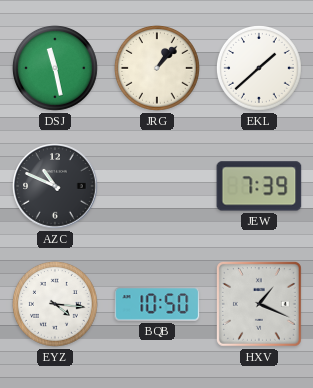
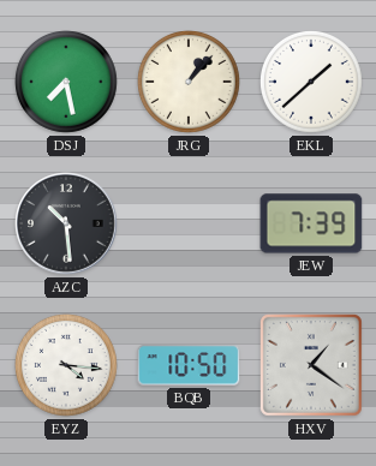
DSJ: 11:28 -> 7:28
AZC: 10:49 -> 10:29
HXV: 1:19 -> 1:21
